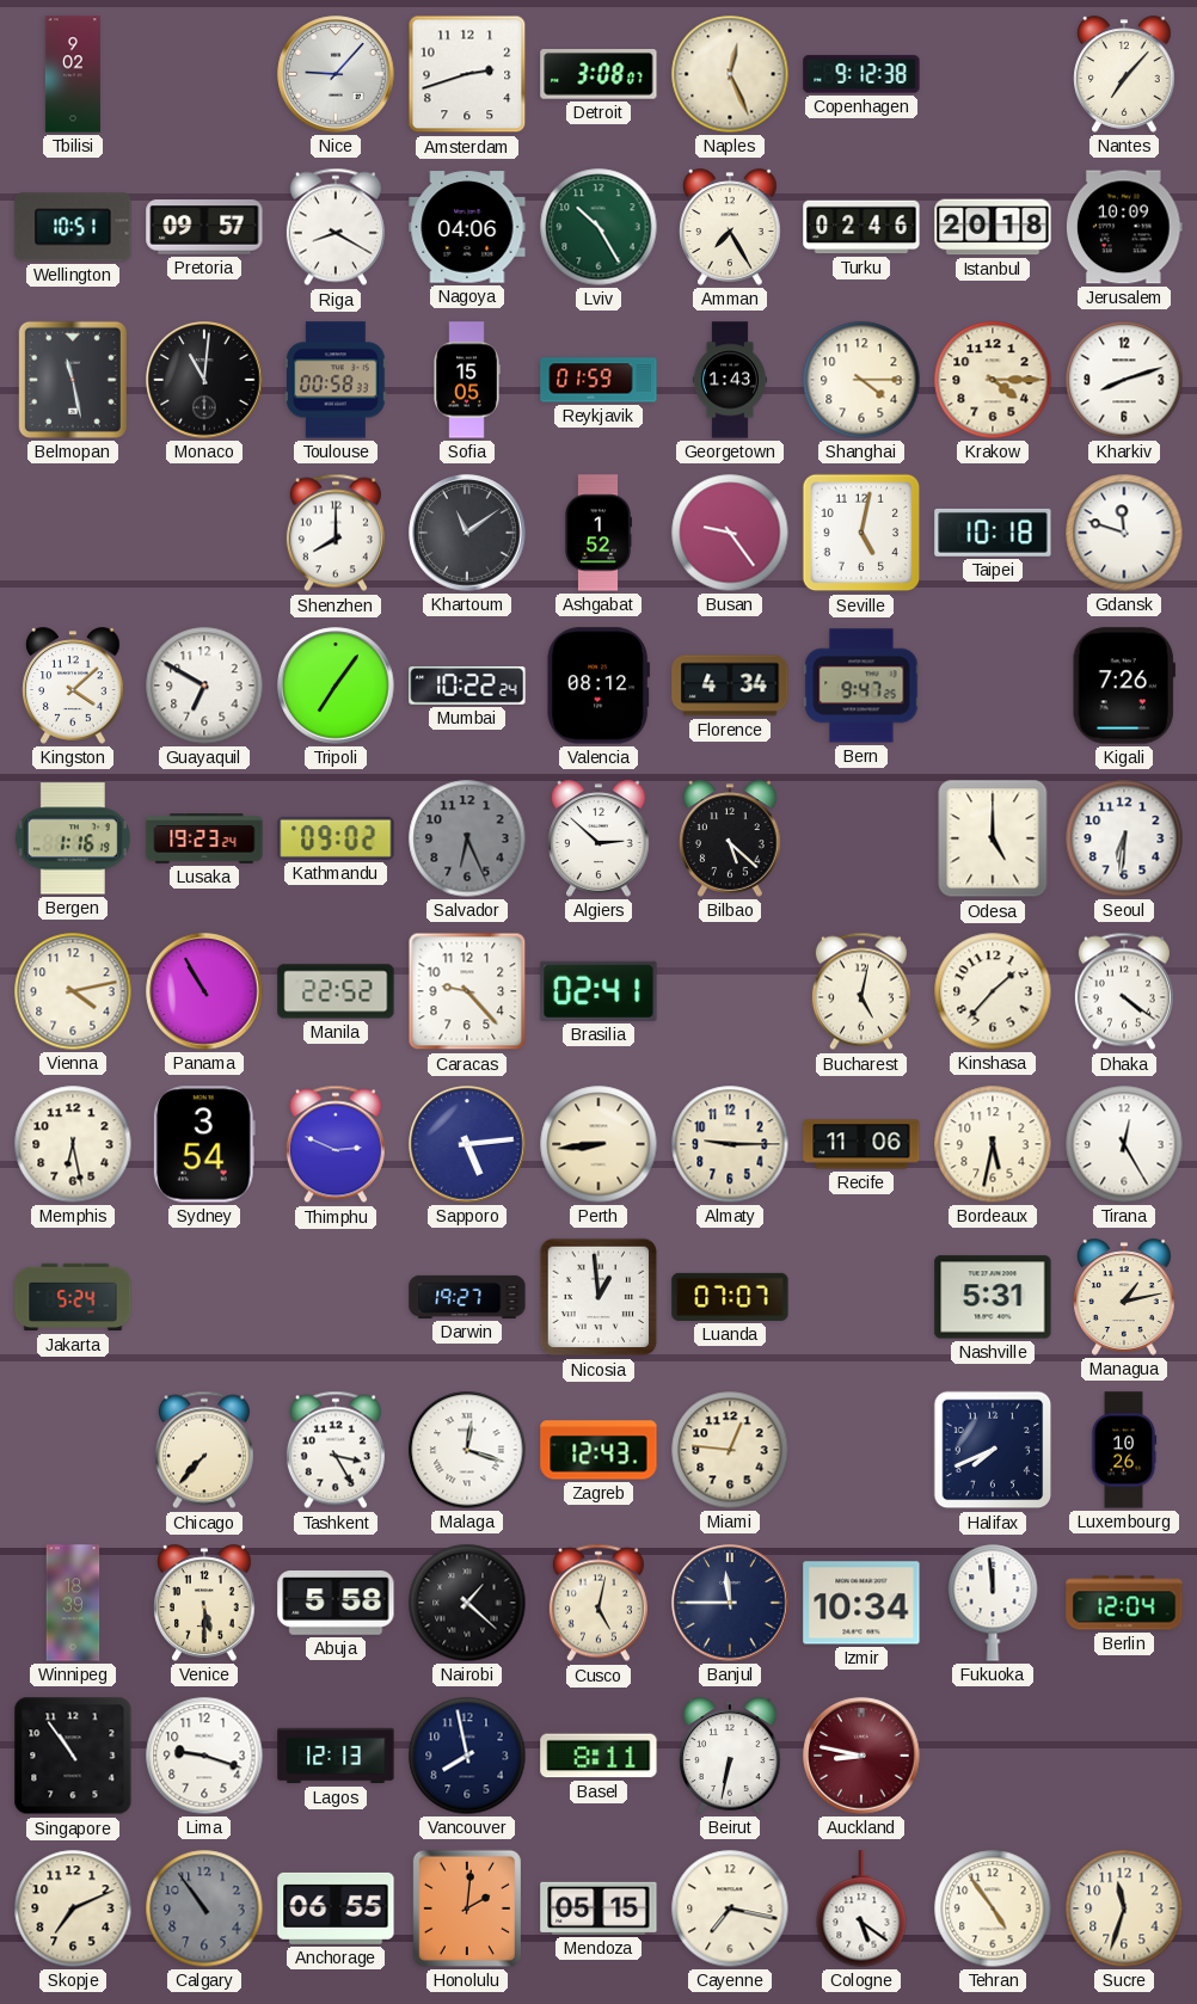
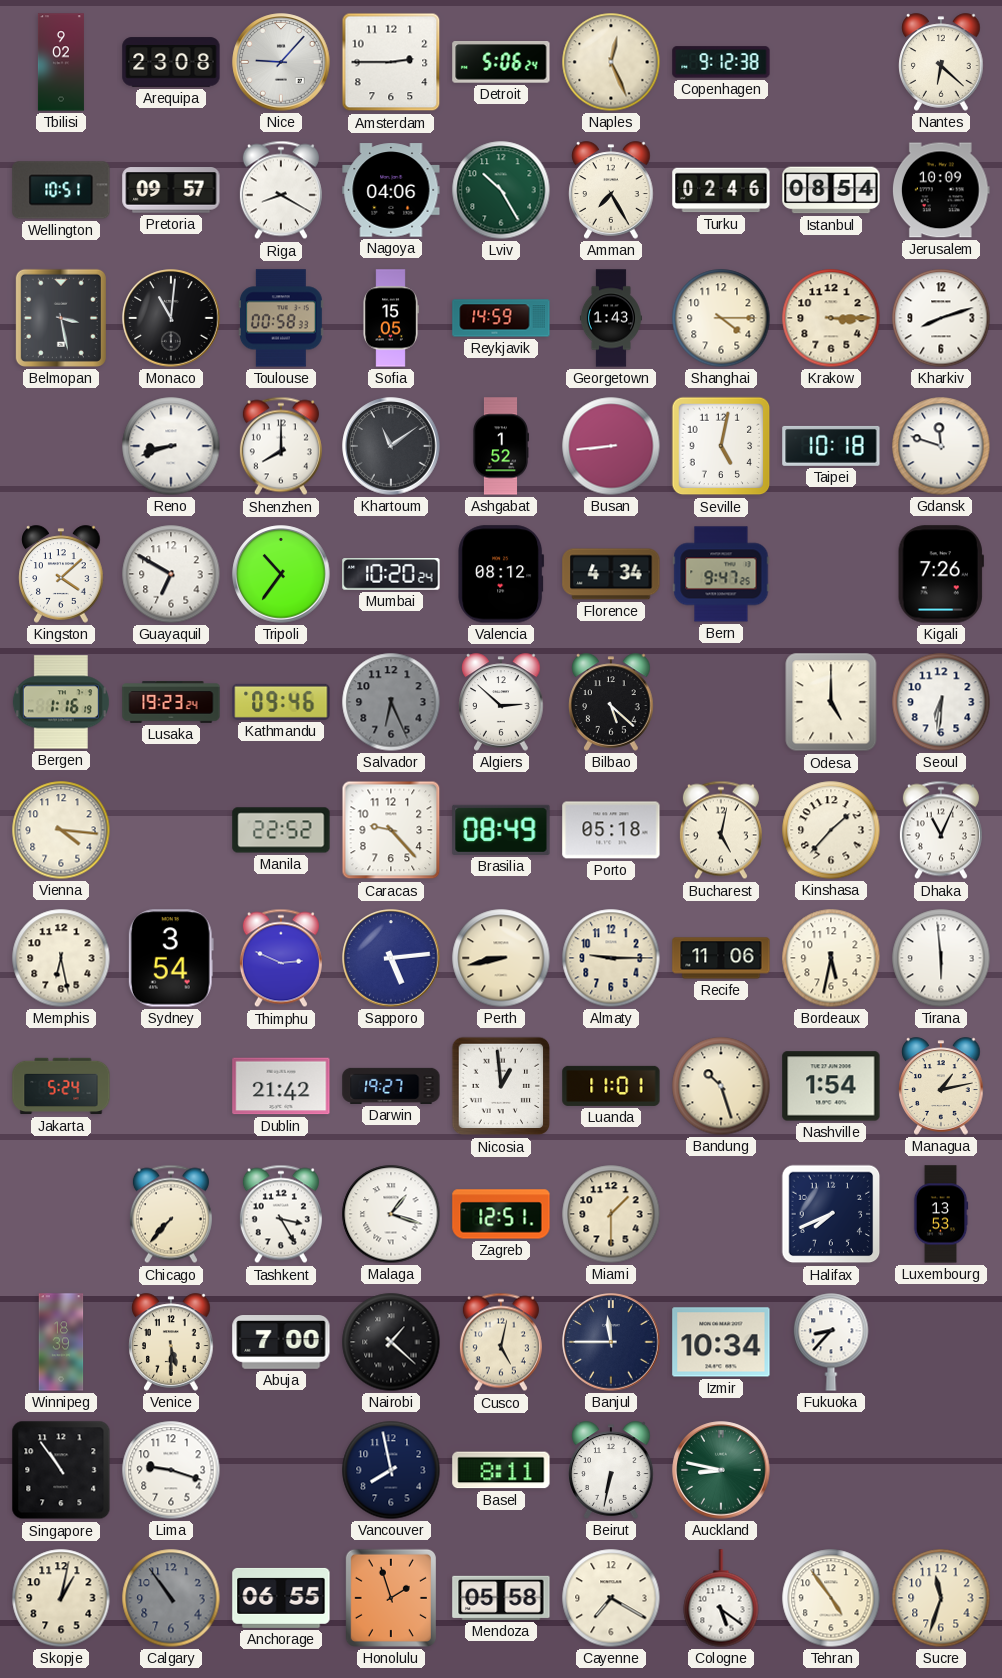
Arequipa: none -> 23:08
Amsterdam: 2:42 -> 2:45
Detroit: 3:08 -> 5:06
Nantes: 7:07 -> 6:22
Istanbul: 20:18 -> 08:54
Belmopan: 11:28 -> 3:28
Reykjavik: 01:59 -> 14:59
Krakow: 4:15 -> 3:15
Reno: none -> 8:42
Busan: 9:24 -> 8:44
Tripoli: 7:06 -> 10:36
Mumbai: 10:22 -> 10:20
Kathmandu: 09:02 -> 09:46
Vienna: 4:13 -> 4:16
Panama: 10:55 -> none
Brasilia: 02:41 -> 08:49
Porto: none -> 05:18
Dhaka: 4:21 -> 11:04
Perth: 8:44 -> 8:43
Tirana: 12:25 -> 5:59
Dublin: none -> 21:42
Luanda: 07:07 -> 11:01
Bandung: none -> 10:27
Nashville: 5:31 -> 1:54
Malaga: 12:18 -> 1:18
Zagreb: 12:43 -> 12:51
Miami: 12:46 -> 1:30
Luxembourg: 10:26 -> 13:53
Abuja: 5:58 -> 7:00
Fukuoka: 11:59 -> 8:37
Berlin: 12:04 -> none
Lagos: 12:13 -> none
Auckland dial: burgundy -> green
Skopje: 7:11 -> 1:02
Honolulu: 2:01 -> 1:57
Mendoza: 05:15 -> 05:58
Cayenne: 7:17 -> 7:20
